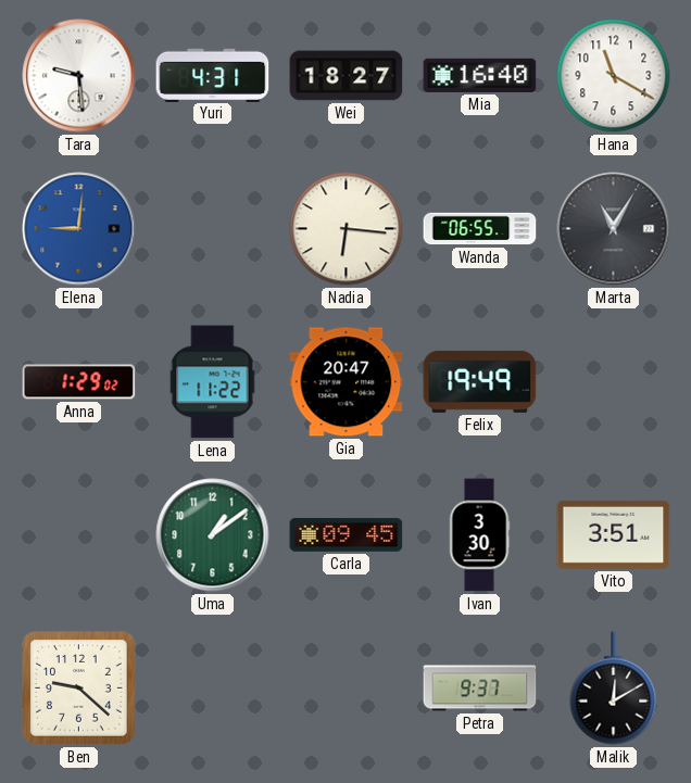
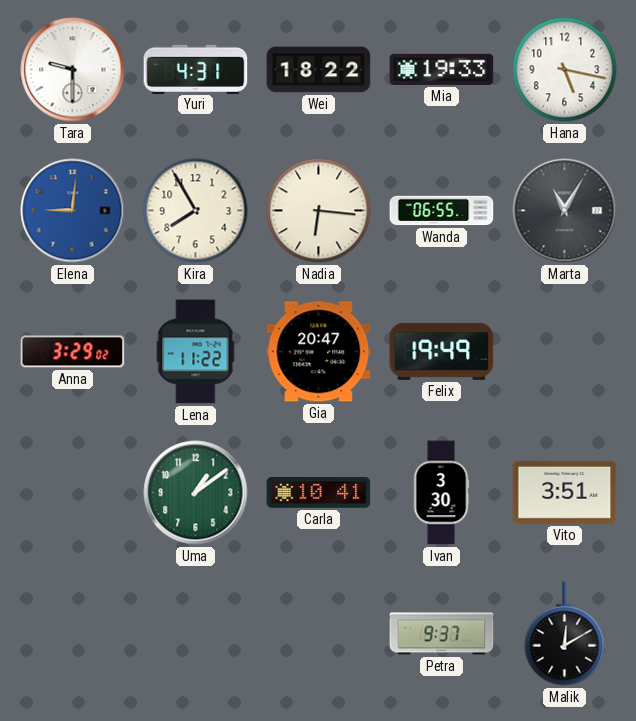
Tara: 9:29 -> 9:30
Wei: 18:27 -> 18:22
Mia: 16:40 -> 19:33
Hana: 11:20 -> 5:17
Kira: none -> 7:55
Anna: 1:29 -> 3:29
Carla: 09:45 -> 10:41
Ben: 9:22 -> none
